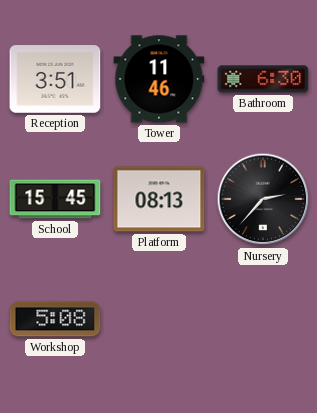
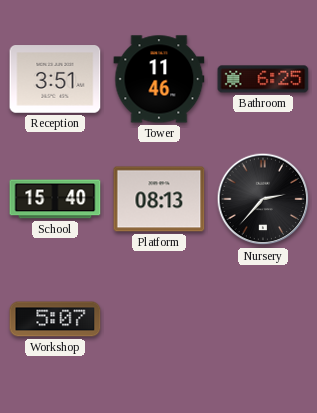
Bathroom: 6:30 -> 6:25
School: 15:45 -> 15:40
Workshop: 5:08 -> 5:07
